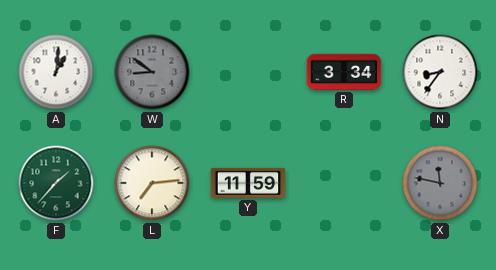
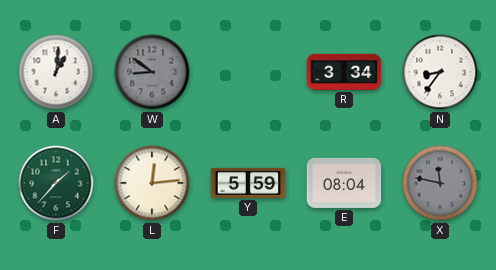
L: 7:14 -> 12:14
Y: 11:59 -> 5:59
E: none -> 08:04
